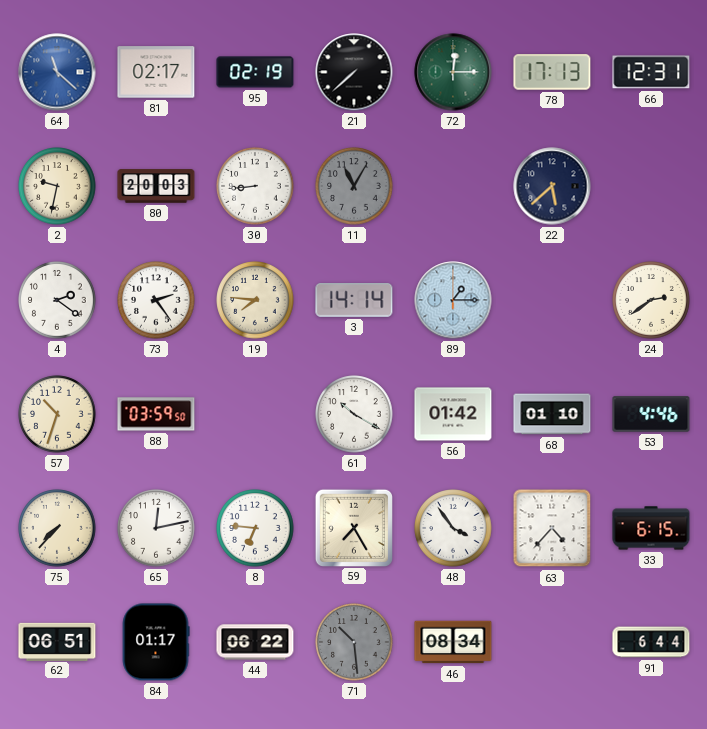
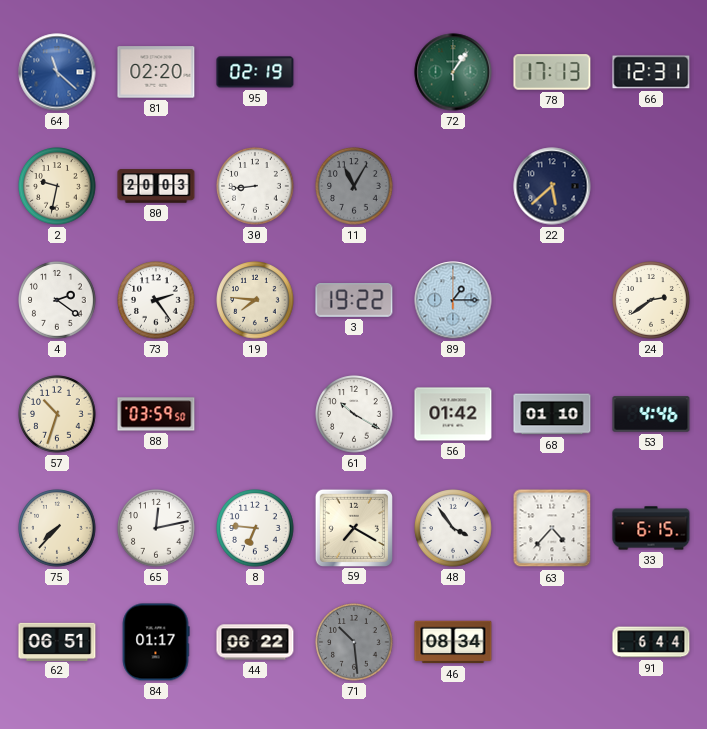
81: 02:17 -> 02:20
21: 7:38 -> none
72: 12:15 -> 1:06
3: 14:14 -> 19:22
59: 7:25 -> 7:20
